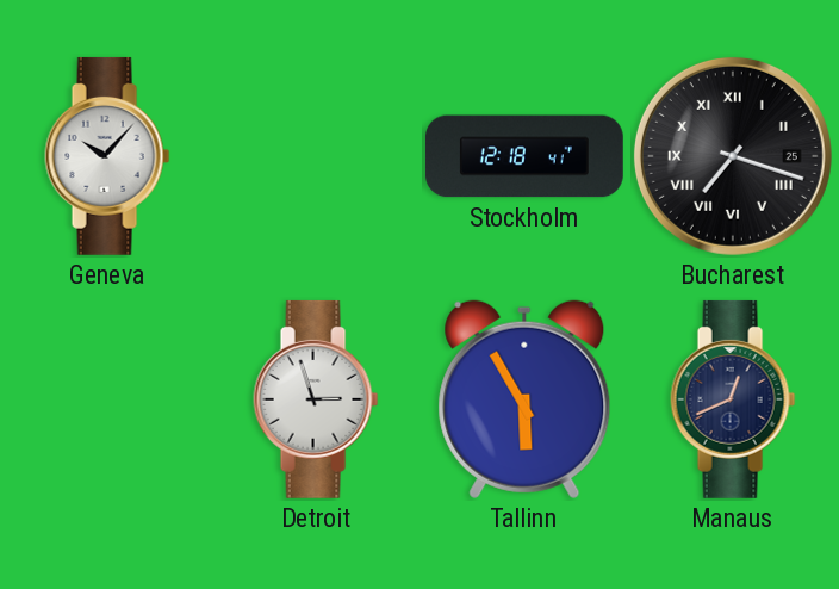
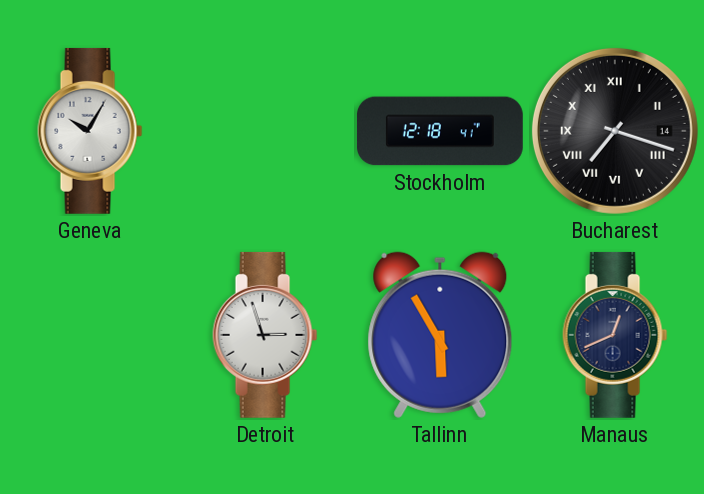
Geneva: 10:07 -> 10:05
Bucharest date: 25 -> 14
